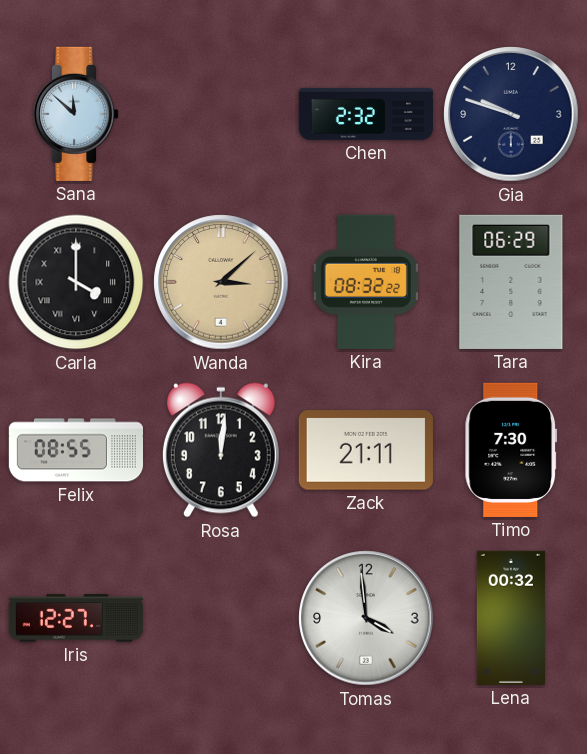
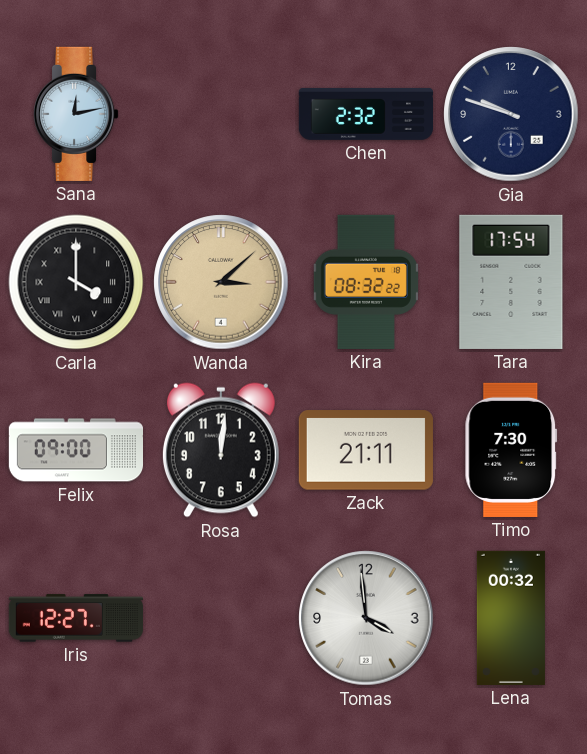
Sana: 11:52 -> 12:13
Tara: 06:29 -> 17:54
Felix: 08:55 -> 09:00
